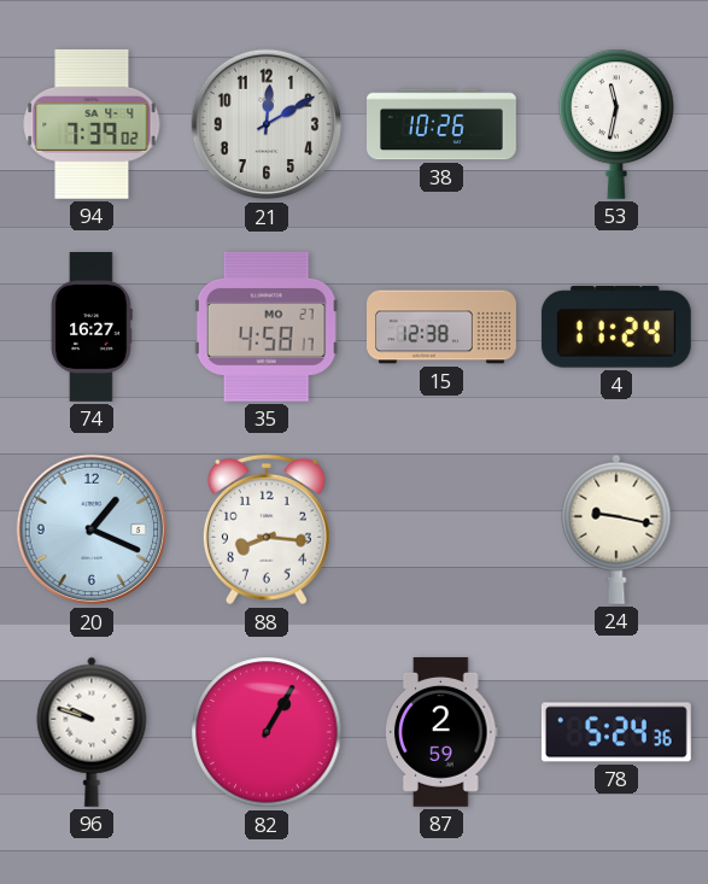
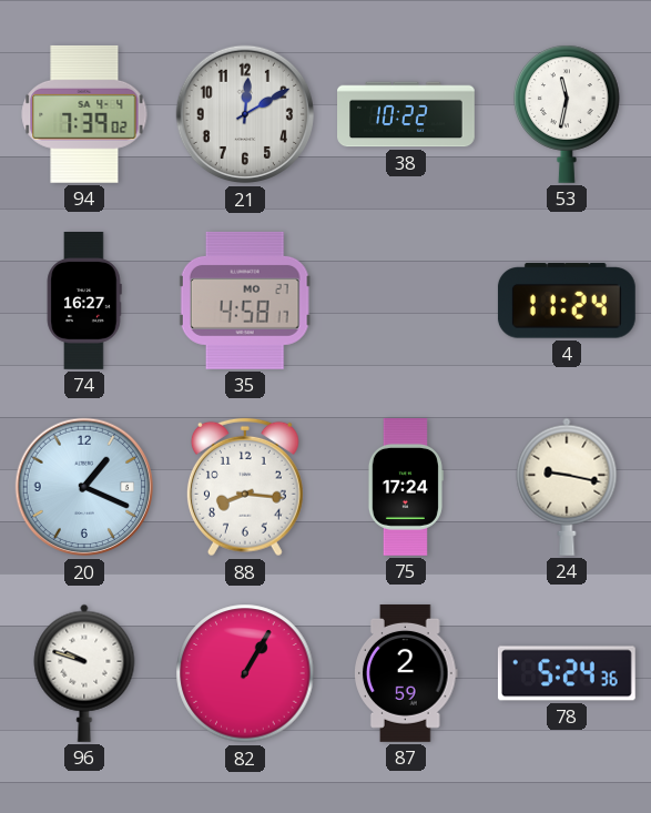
38: 10:26 -> 10:22
15: 12:38 -> none
75: none -> 17:24
